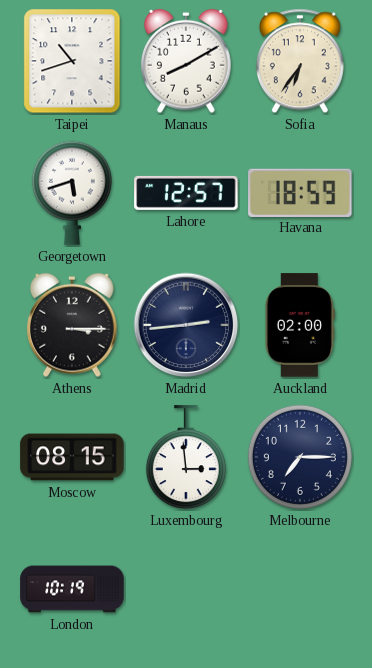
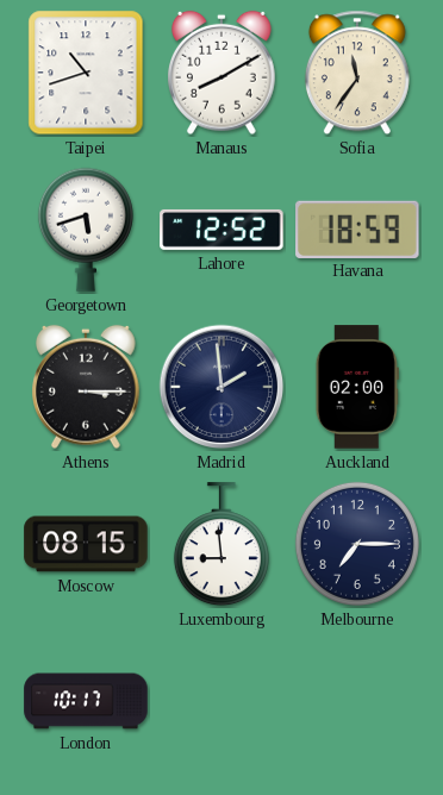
Sofia: 6:36 -> 11:36
Lahore: 12:57 -> 12:52
Madrid: 2:44 -> 1:59
Luxembourg: 2:59 -> 8:59
London: 10:19 -> 10:17
